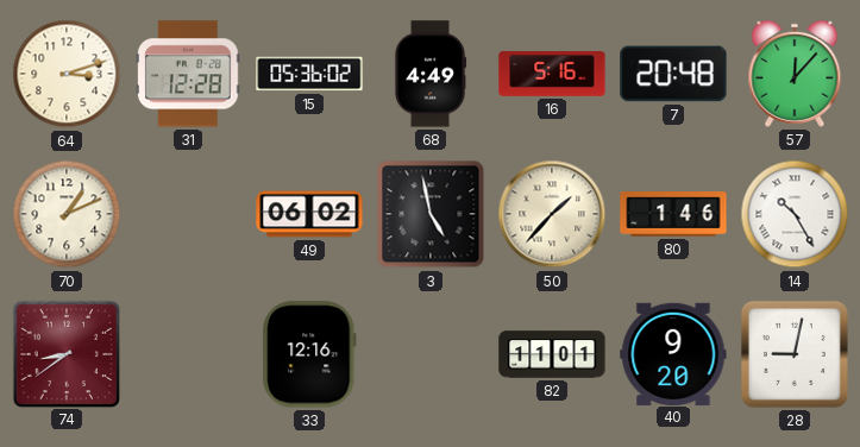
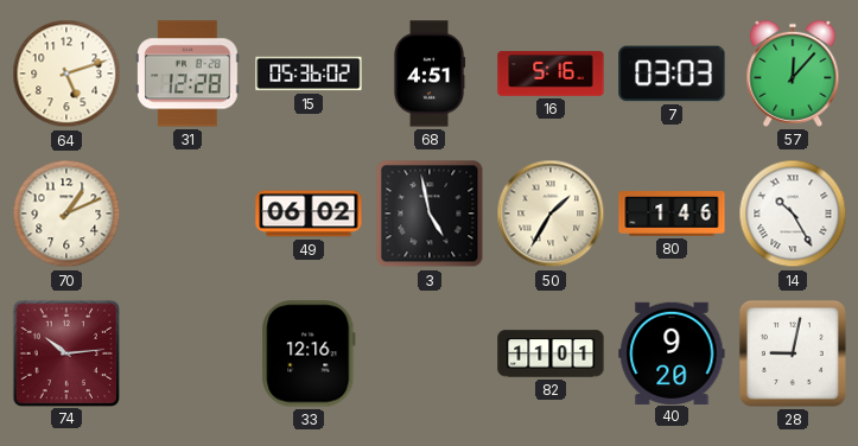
64: 3:12 -> 5:12
68: 4:49 -> 4:51
7: 20:48 -> 03:03
50: 1:37 -> 1:35
74: 8:39 -> 10:14
